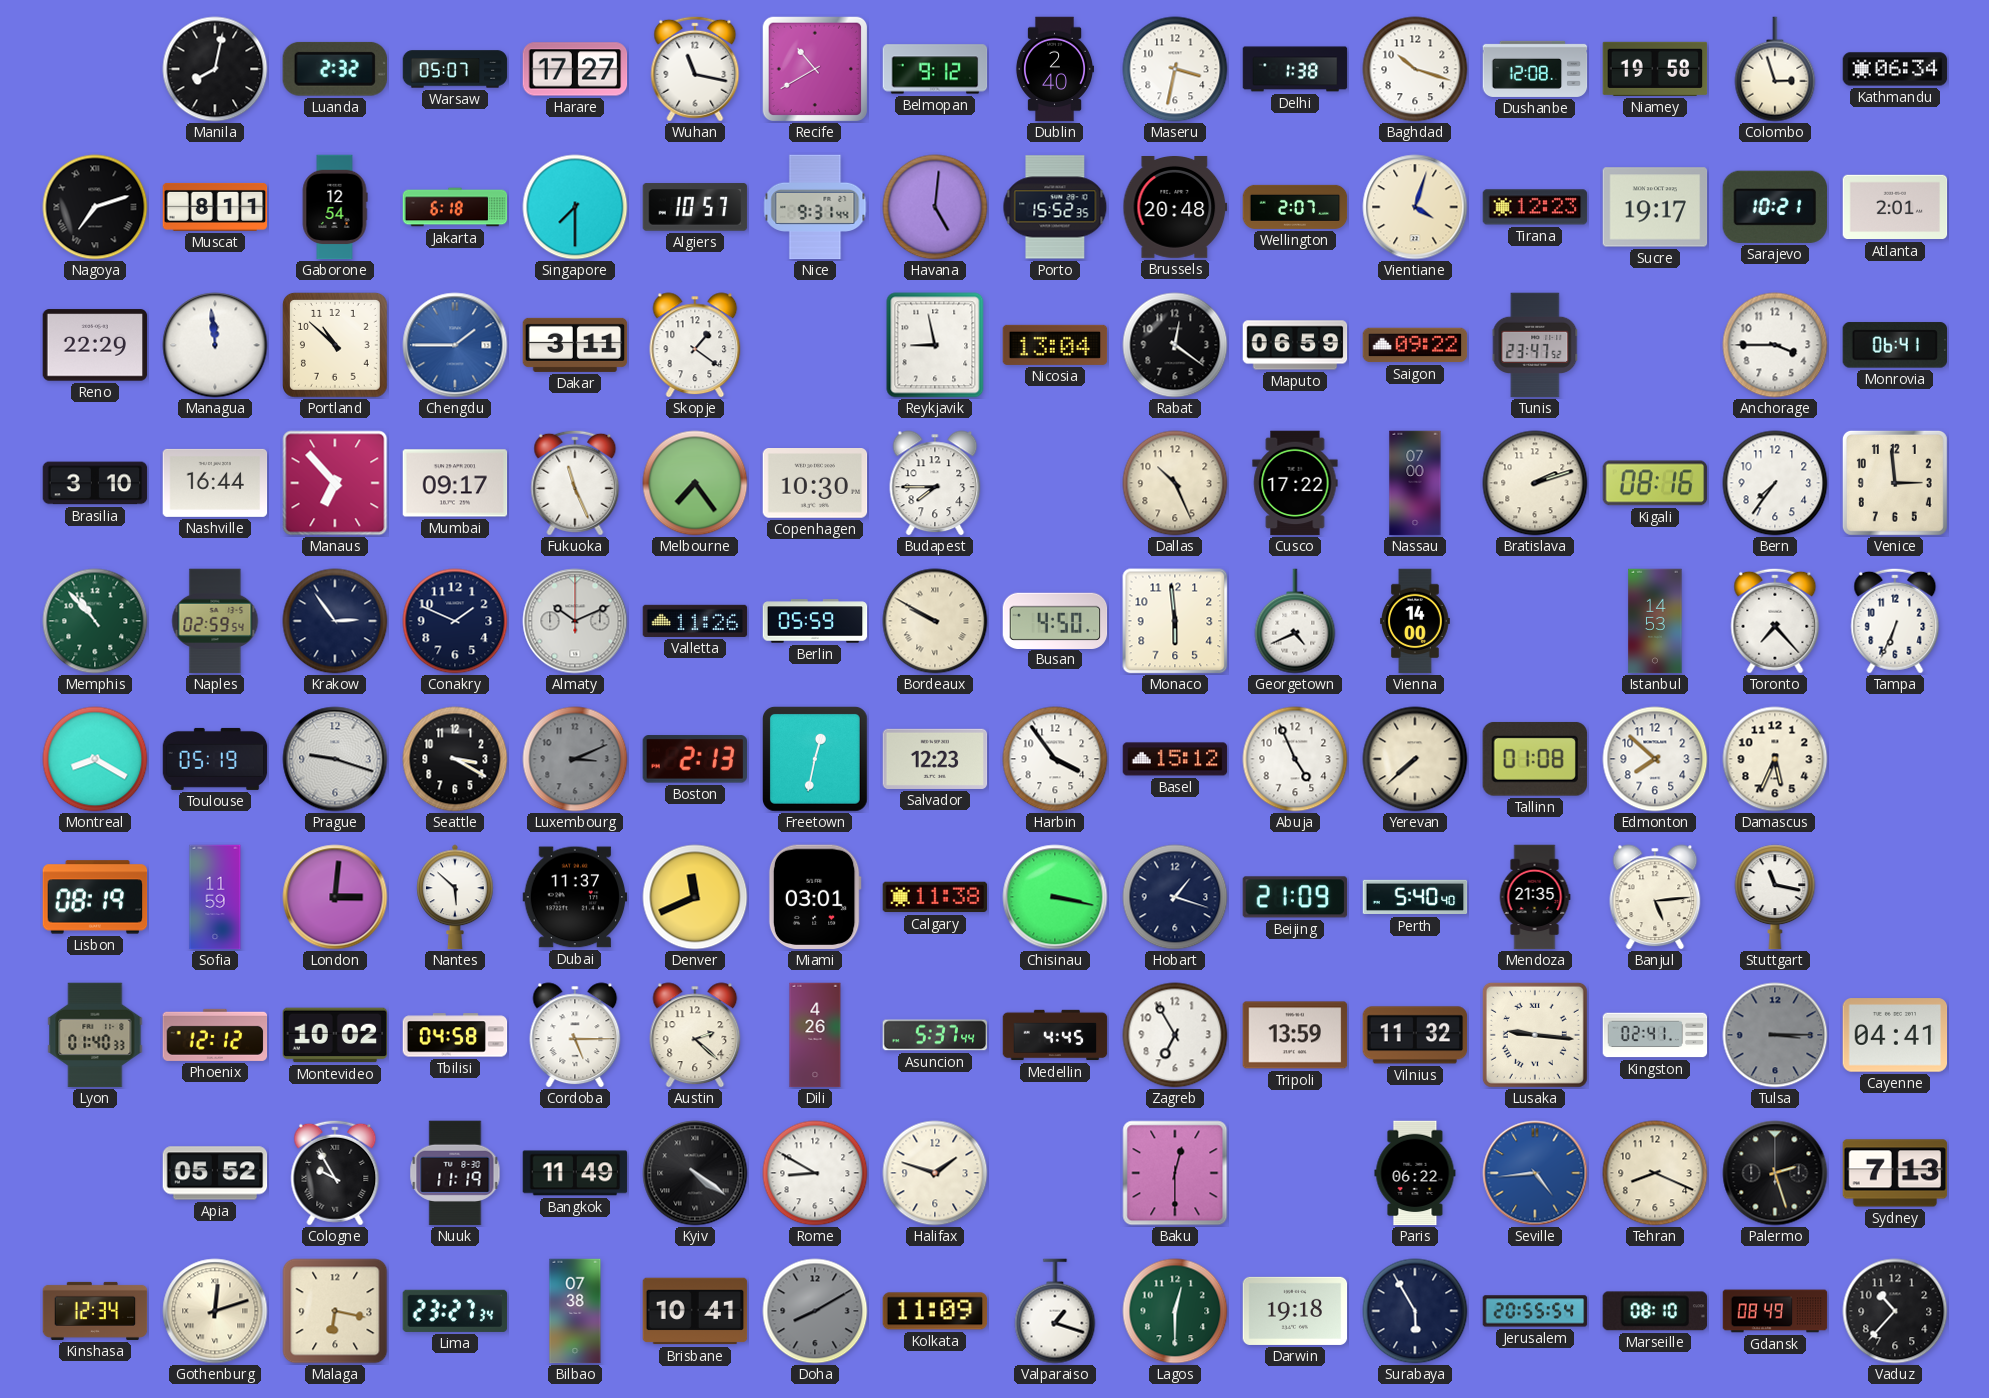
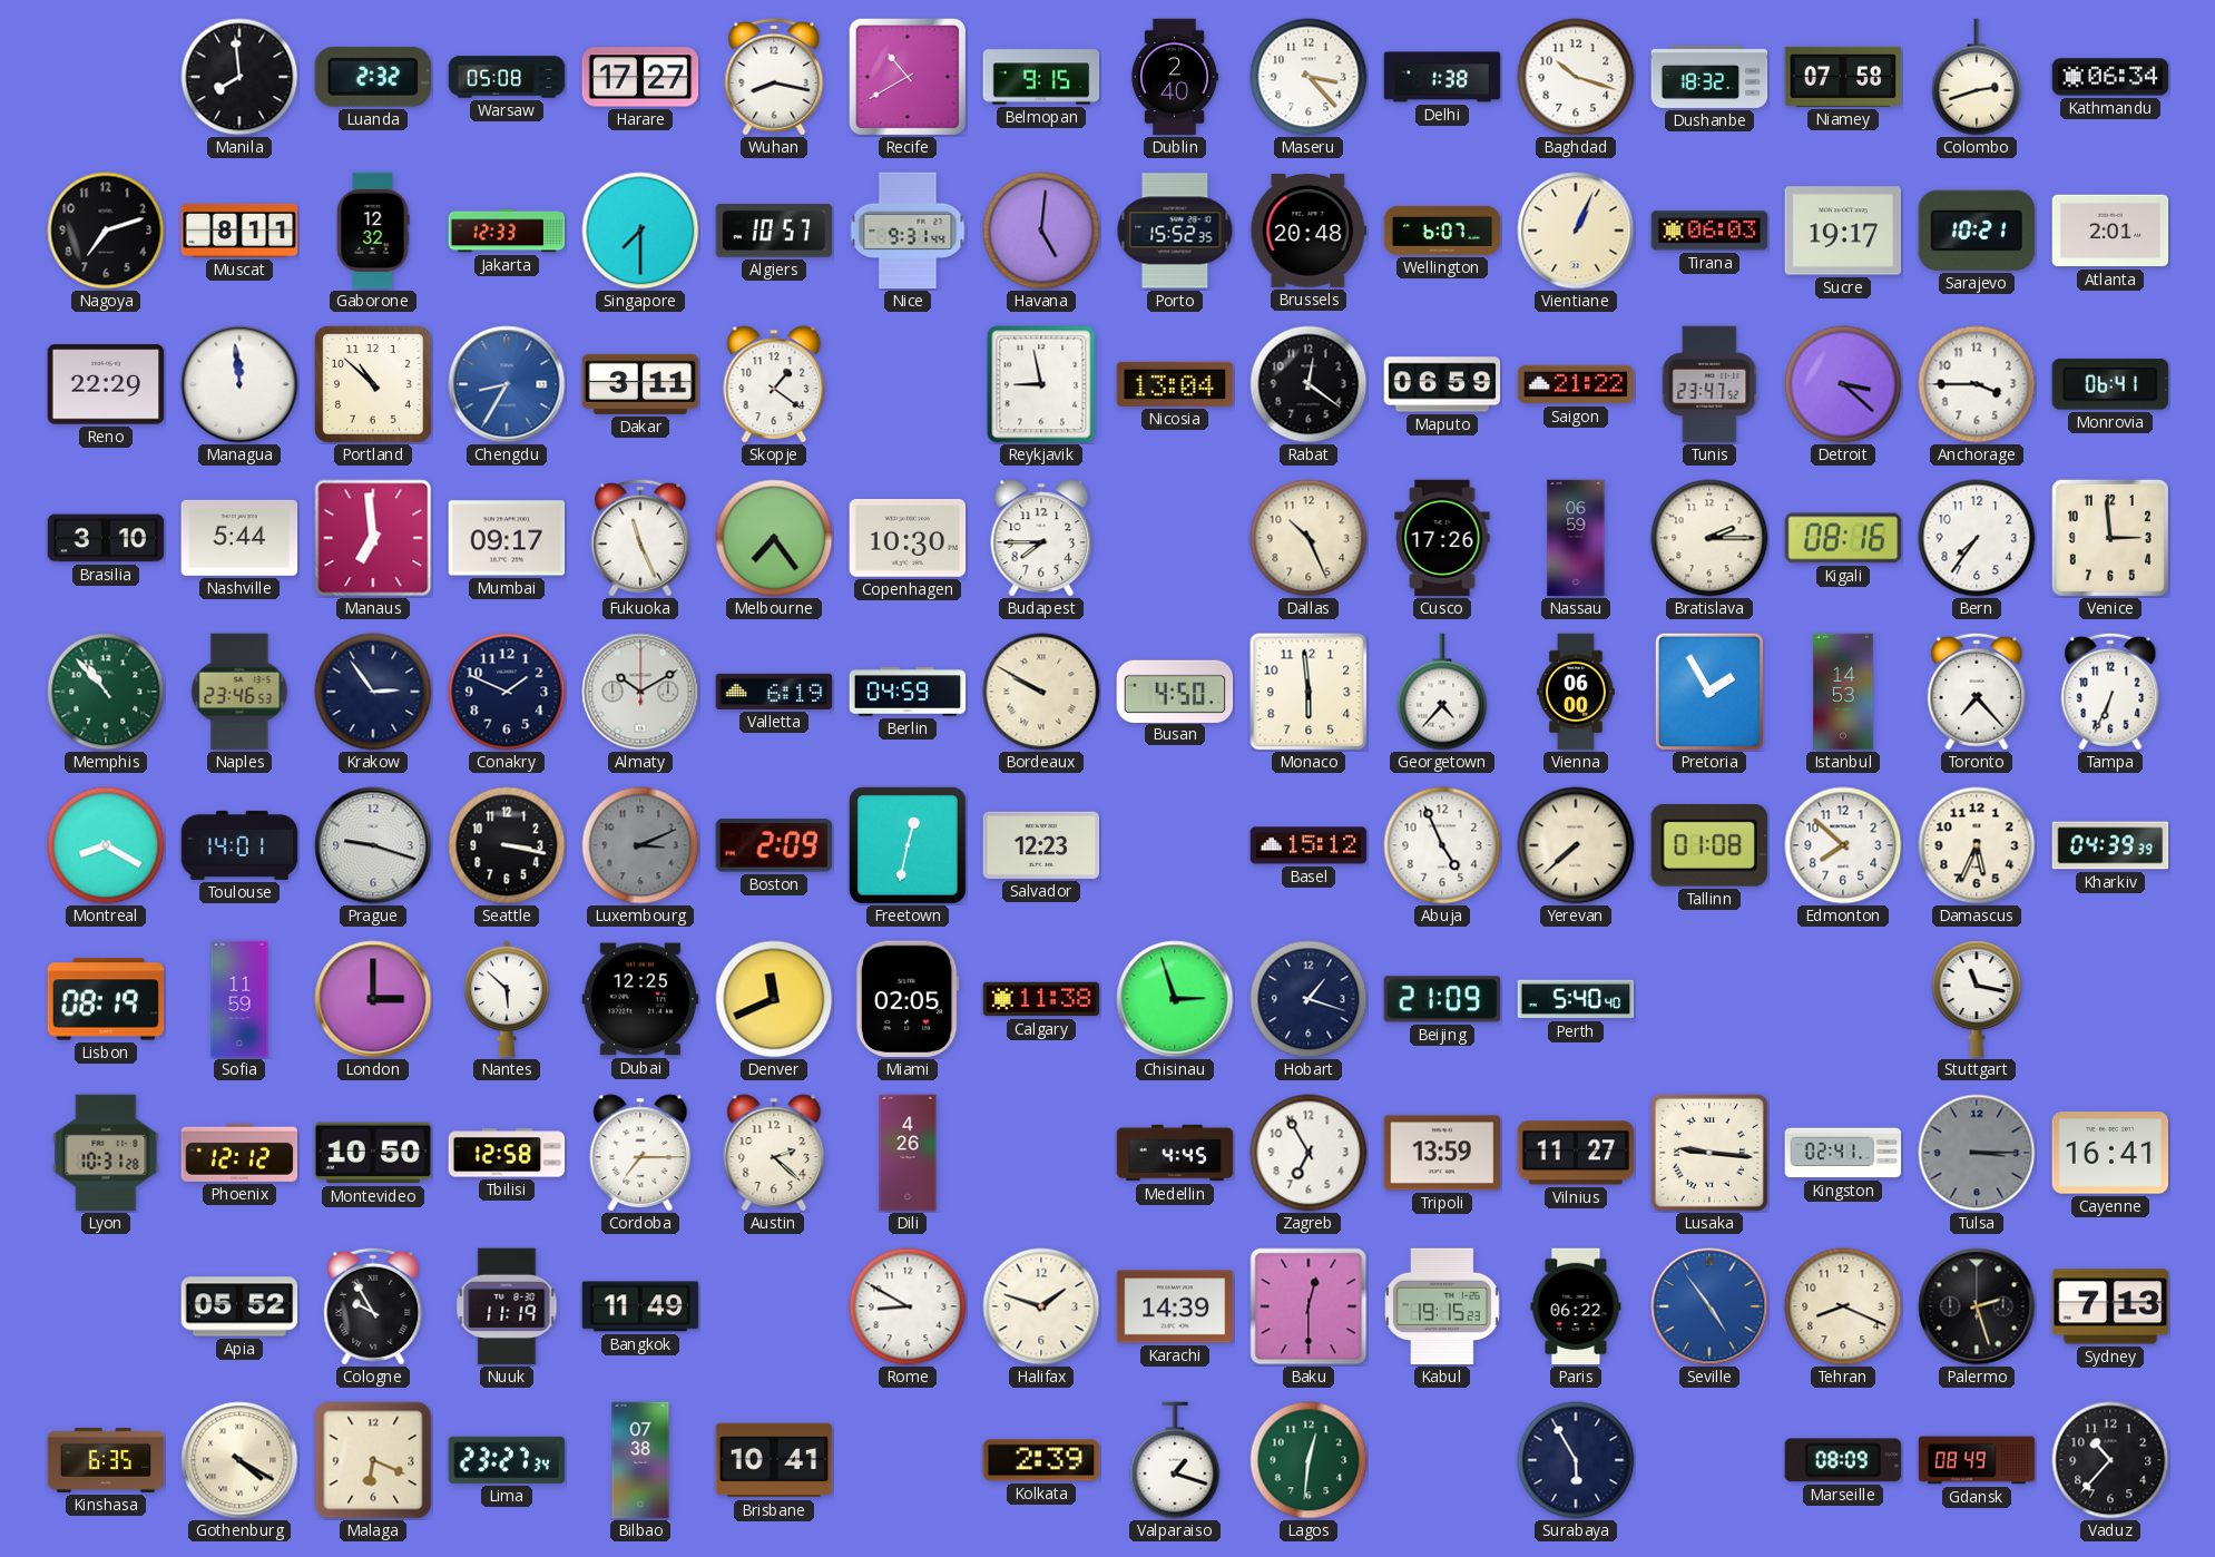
Manila: 8:02 -> 7:59
Warsaw: 05:07 -> 05:08
Wuhan: 11:17 -> 8:17
Belmopan: 9:12 -> 9:15
Maseru: 3:32 -> 3:23
Dushanbe: 12:08 -> 18:32
Niamey: 19:58 -> 07:58
Colombo: 2:57 -> 2:42
Nagoya numerals: Roman -> Arabic
Gaborone: 12:54 -> 12:32
Jakarta: 6:18 -> 12:33
Wellington: 2:07 -> 6:07
Vientiane: 4:03 -> 1:04
Tirana: 12:23 -> 06:03
Chengdu: 1:45 -> 8:35
Saigon: 09:22 -> 21:22
Detroit: none -> 3:22
Nashville: 16:44 -> 5:44
Manaus: 6:53 -> 6:59
Cusco: 17:22 -> 17:26
Nassau: 07:00 -> 06:59
Bratislava: 2:12 -> 2:15
Naples: 02:59 -> 23:46
Almaty: 10:11 -> 10:10
Valletta: 11:26 -> 6:19
Berlin: 05:59 -> 04:59
Georgetown: 4:41 -> 4:37
Vienna: 14:00 -> 06:00
Pretoria: none -> 1:55
Toulouse: 05:19 -> 14:01
Seattle: 3:20 -> 3:17
Boston: 2:13 -> 2:09
Harbin: 3:54 -> none
Kharkiv: none -> 04:39
London: 3:01 -> 3:00
Dubai: 11:37 -> 12:25
Miami: 03:01 -> 02:05
Chisinau: 3:17 -> 2:57
Mendoza: 21:35 -> none
Banjul: 5:14 -> none
Lyon: 01:40 -> 10:31
Montevideo: 10:02 -> 10:50
Tbilisi: 04:58 -> 12:58
Cordoba: 5:15 -> 7:15
Asuncion: 5:37 -> none
Vilnius: 11:32 -> 11:27
Cayenne: 04:41 -> 16:41
Kyiv: 4:21 -> none
Karachi: none -> 14:39
Kabul: none -> 19:15
Seville: 4:44 -> 4:54
Kinshasa: 12:34 -> 6:35
Gothenburg: 12:12 -> 4:20
Malaga: 6:17 -> 6:19
Doha: 8:10 -> none
Kolkata: 11:09 -> 2:39
Lagos: 12:30 -> 12:31
Darwin: 19:18 -> none
Jerusalem: 20:55 -> none
Marseille: 08:10 -> 08:09
